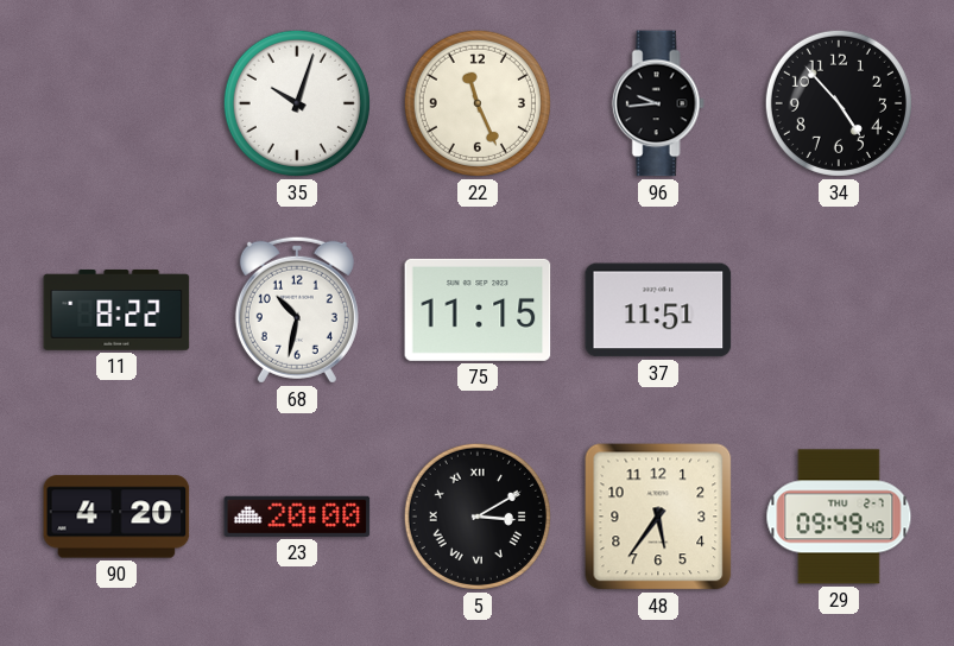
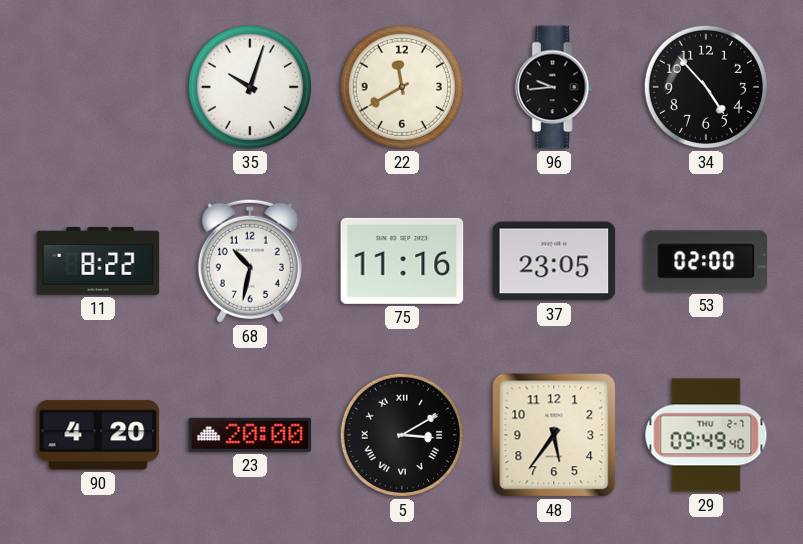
22: 11:26 -> 11:40
75: 11:15 -> 11:16
37: 11:51 -> 23:05
53: none -> 02:00
